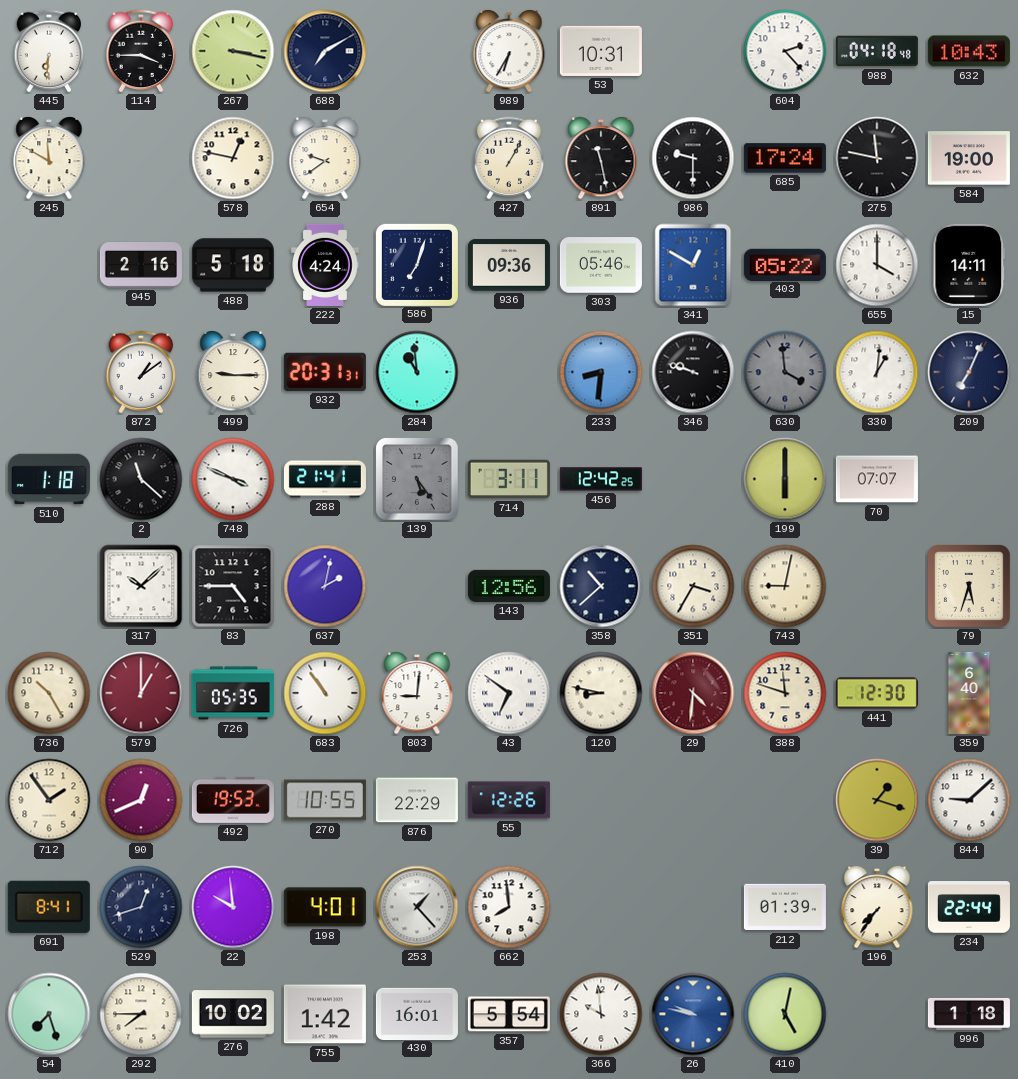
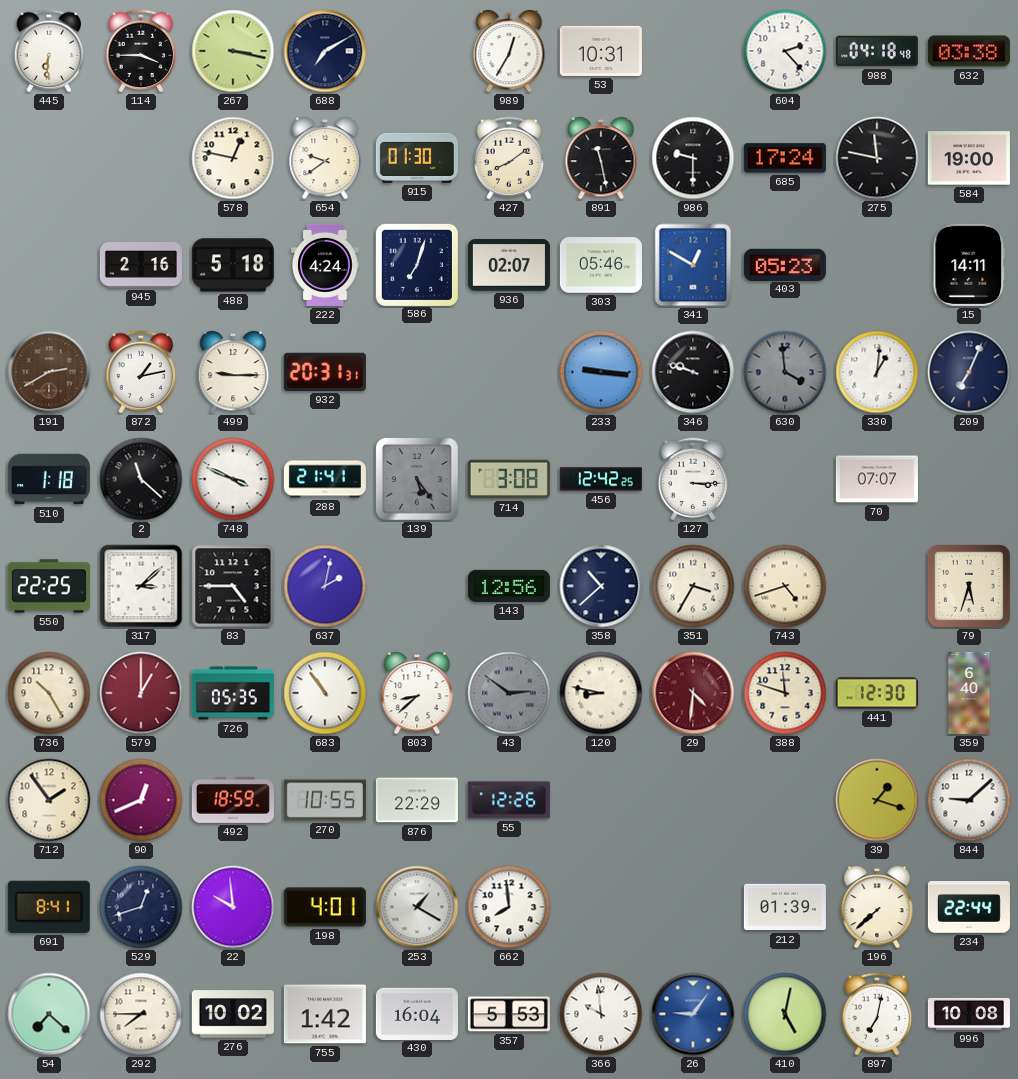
989: 6:35 -> 12:35
632: 10:43 -> 03:38
245: 11:50 -> none
915: none -> 01:30
427: 1:05 -> 8:09
936: 09:36 -> 02:07
403: 05:22 -> 05:23
655: 4:00 -> none
191: none -> 2:40
872: 1:09 -> 1:13
284: 10:59 -> none
233: 8:31 -> 9:16
714: 3:11 -> 3:08
127: none -> 3:15
199: 6:00 -> none
550: none -> 22:25
317: 10:08 -> 3:08
743: 9:02 -> 4:42
803: 9:01 -> 8:38
43: 6:51 -> 2:51
43 dial: white -> grey
492: 19:53 -> 18:59
253: 1:23 -> 1:20
196: 7:36 -> 7:38
54: 7:27 -> 7:22
430: 16:01 -> 16:04
357: 5:54 -> 5:53
26: 9:47 -> 9:06
897: none -> 7:02
996: 1:18 -> 10:08
